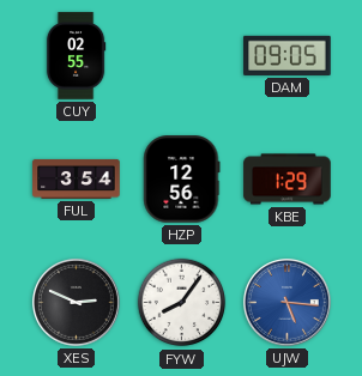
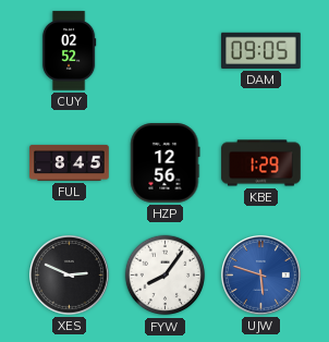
CUY: 02:55 -> 02:52
FUL: 3:54 -> 8:45
UJW: 5:16 -> 5:48
